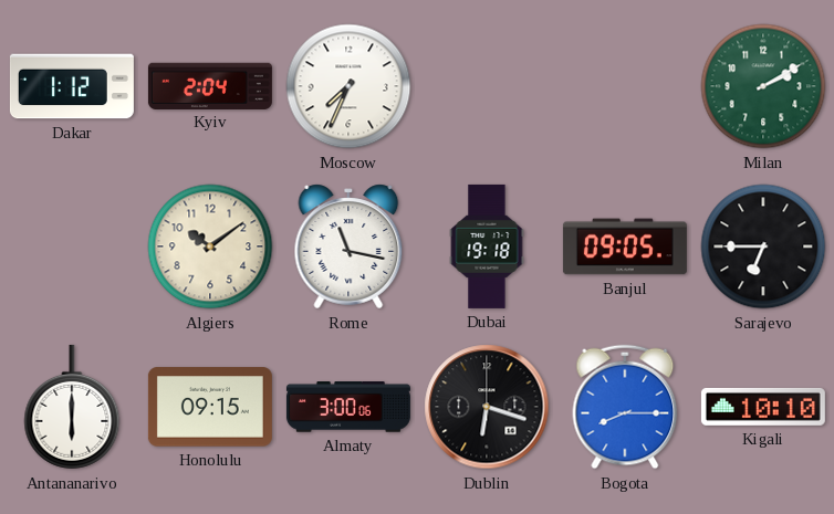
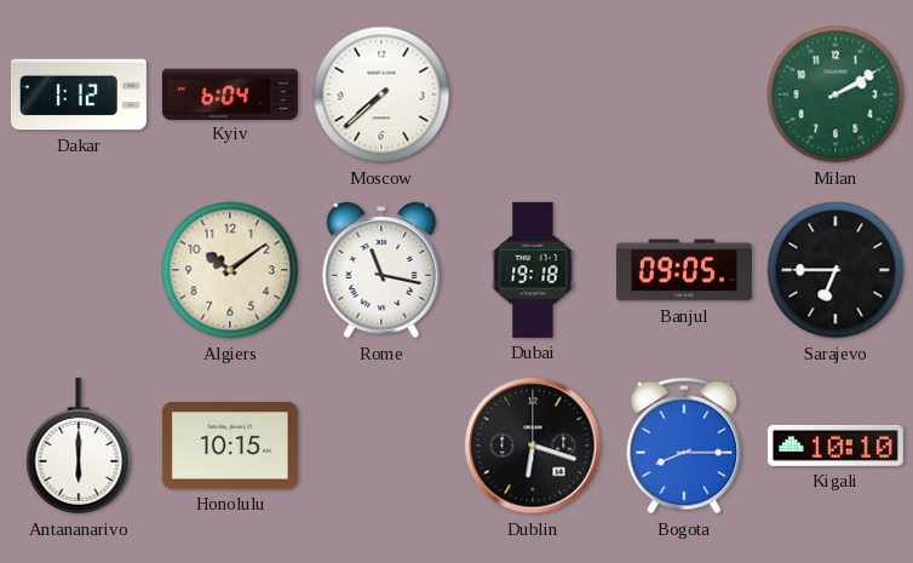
Kyiv: 2:04 -> 6:04
Moscow: 7:34 -> 7:38
Honolulu: 09:15 -> 10:15
Almaty: 3:00 -> none
